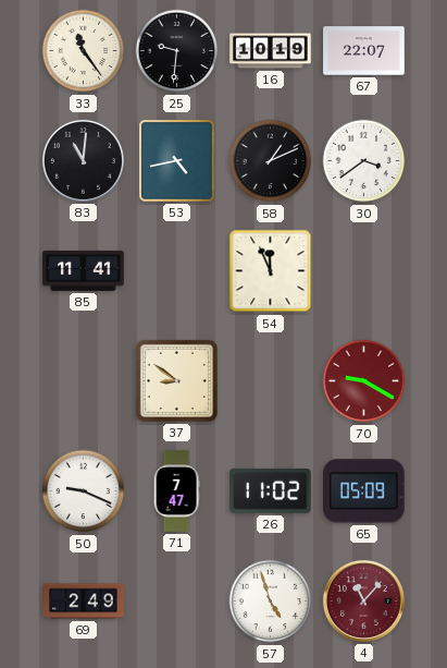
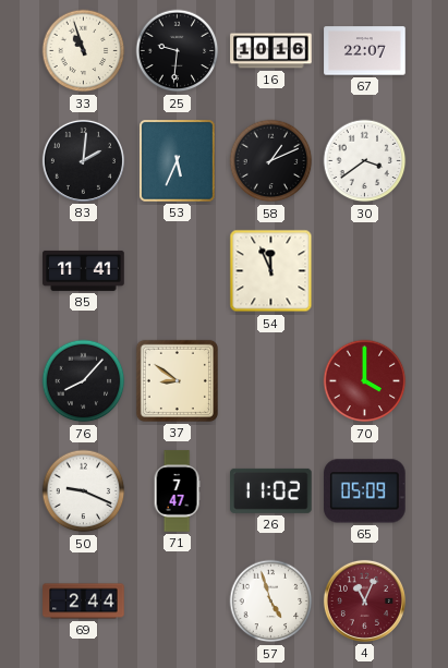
33: 11:24 -> 10:57
16: 10:19 -> 10:16
83: 11:01 -> 2:01
53: 4:43 -> 5:34
76: none -> 8:07
70: 9:20 -> 4:00
69: 2:49 -> 2:44
4: 11:07 -> 11:04
